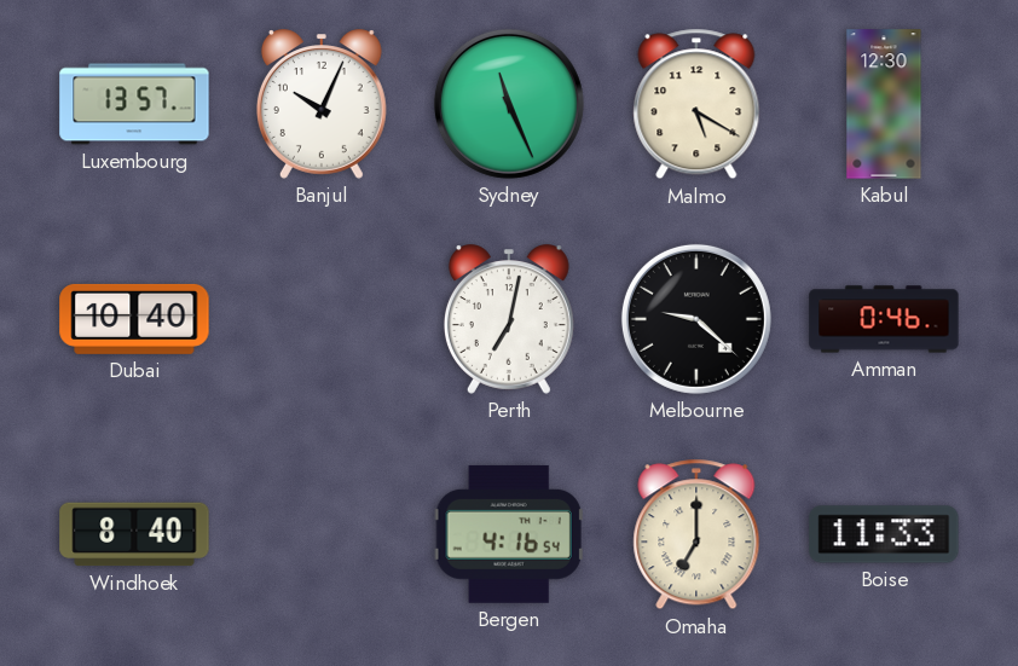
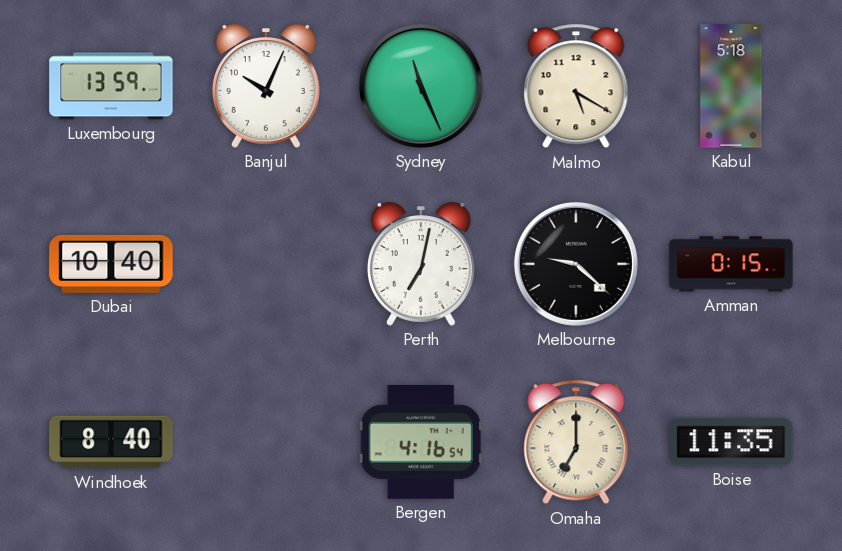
Luxembourg: 13:57 -> 13:59
Kabul: 12:30 -> 5:18
Amman: 0:46 -> 0:15
Boise: 11:33 -> 11:35
